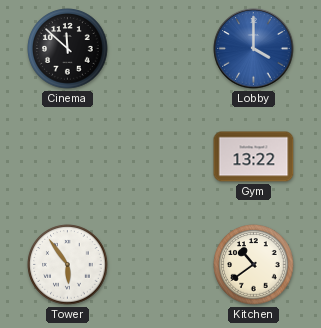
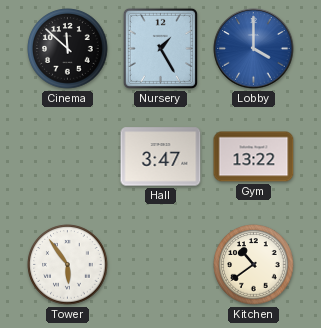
Nursery: none -> 1:25
Hall: none -> 3:47
